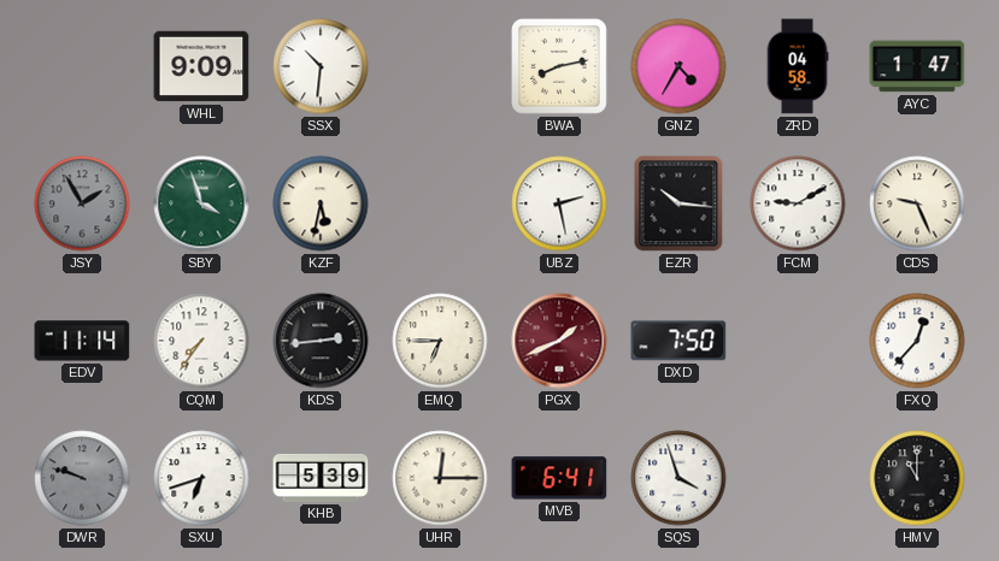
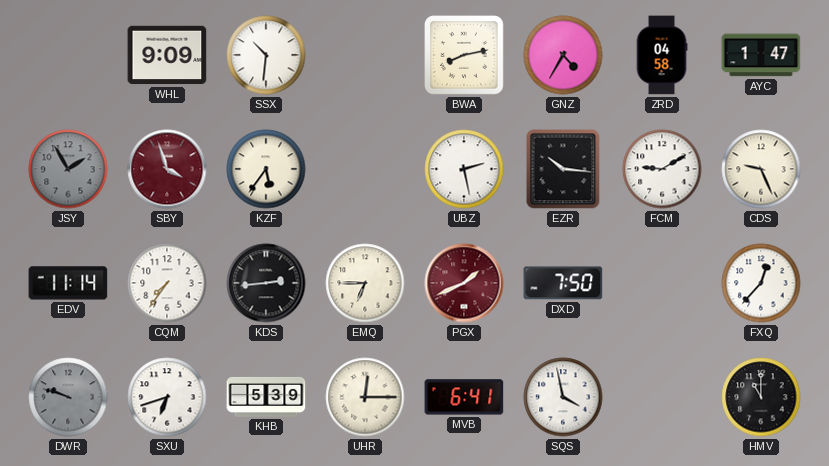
SBY dial: green -> burgundy
KZF: 5:32 -> 5:36
SQS: 3:57 -> 3:58
